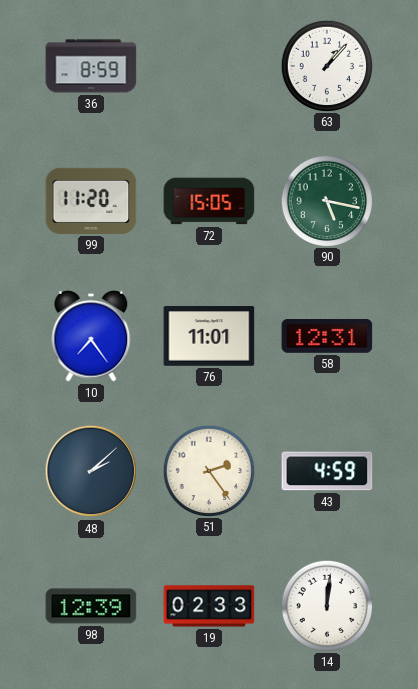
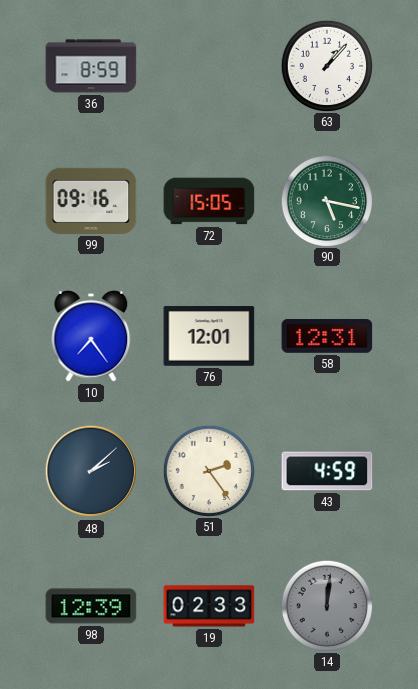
99: 11:20 -> 09:16
76: 11:01 -> 12:01
14 dial: white -> grey
